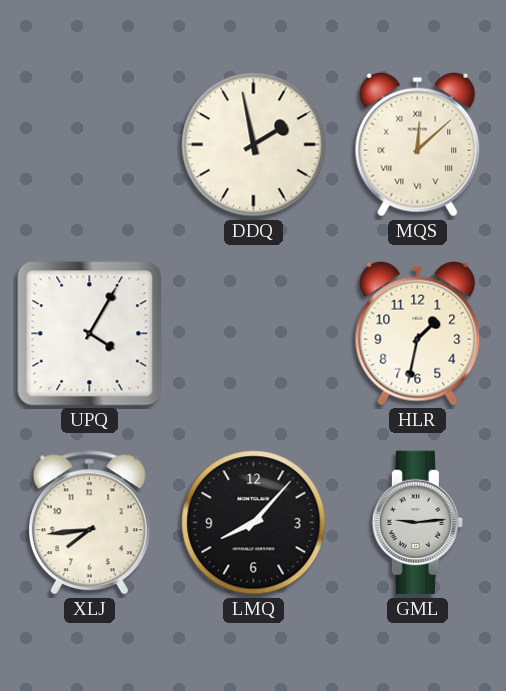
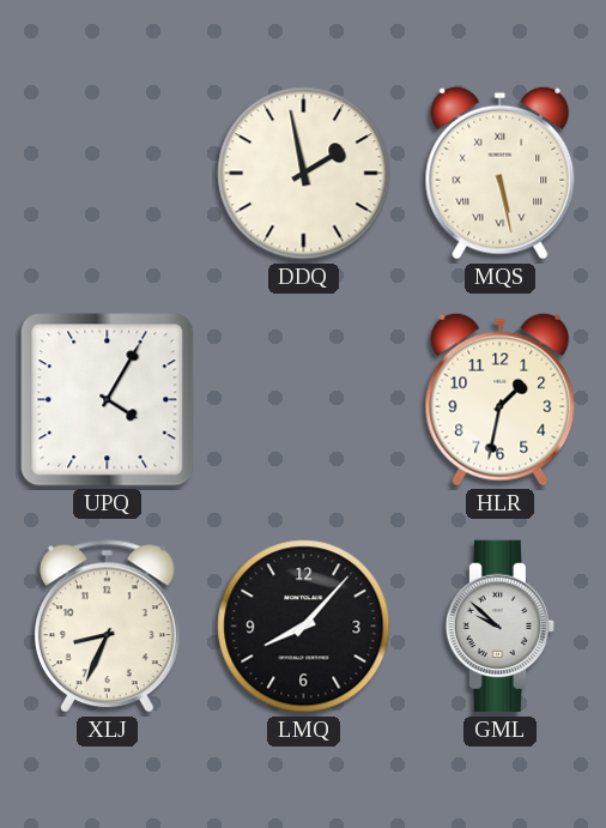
MQS: 12:08 -> 5:28
XLJ: 7:44 -> 8:34
GML: 9:14 -> 9:52
